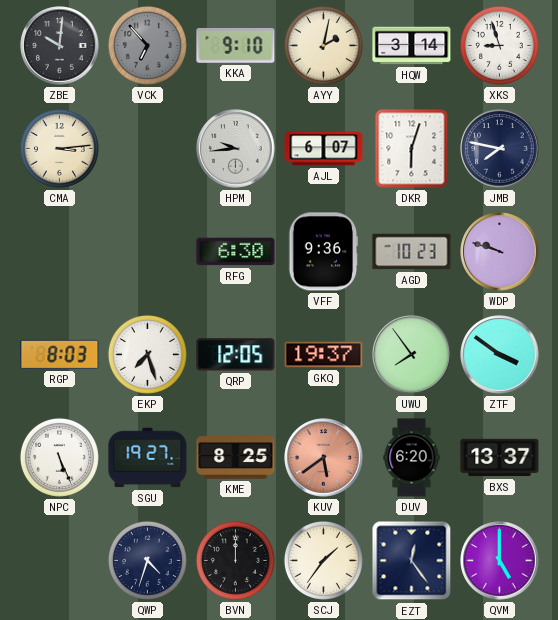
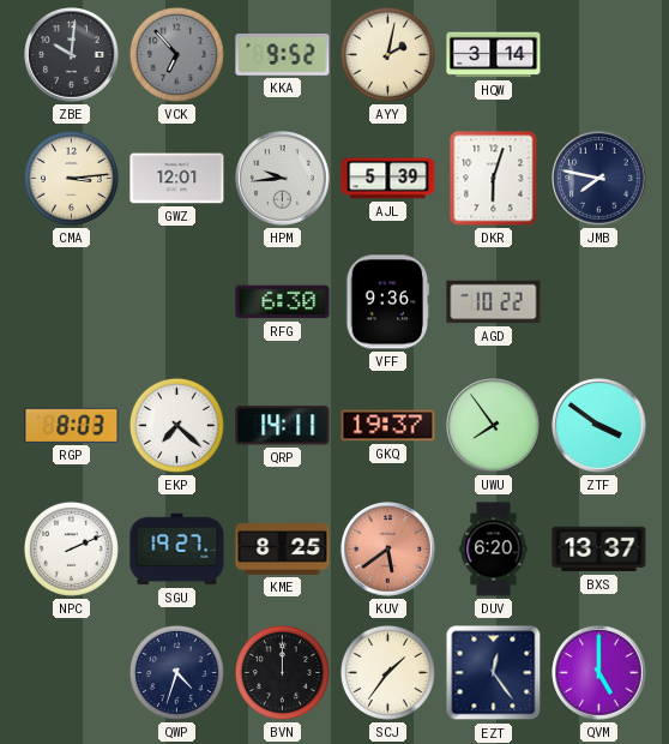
KKA: 9:10 -> 9:52
XKS: 8:57 -> none
GWZ: none -> 12:01
AJL: 6:07 -> 5:39
AGD: 10:23 -> 10:22
WDP: 9:48 -> none
EKP: 7:27 -> 7:22
QRP: 12:05 -> 14:11
NPC: 5:26 -> 2:11
